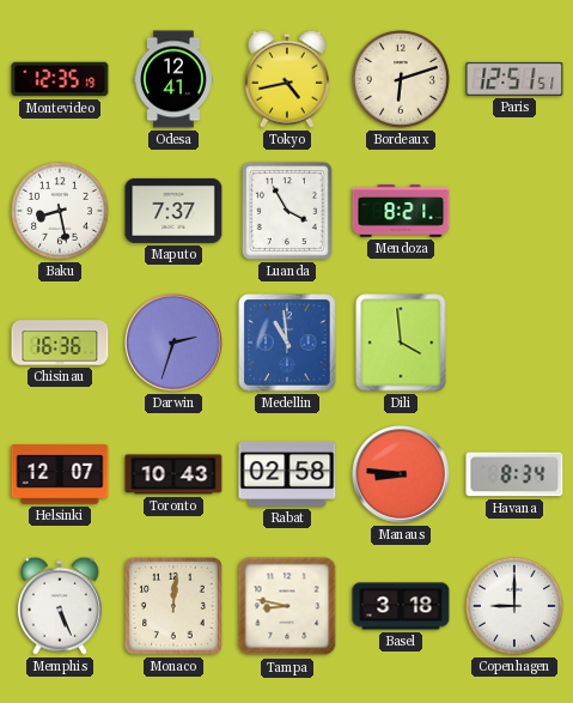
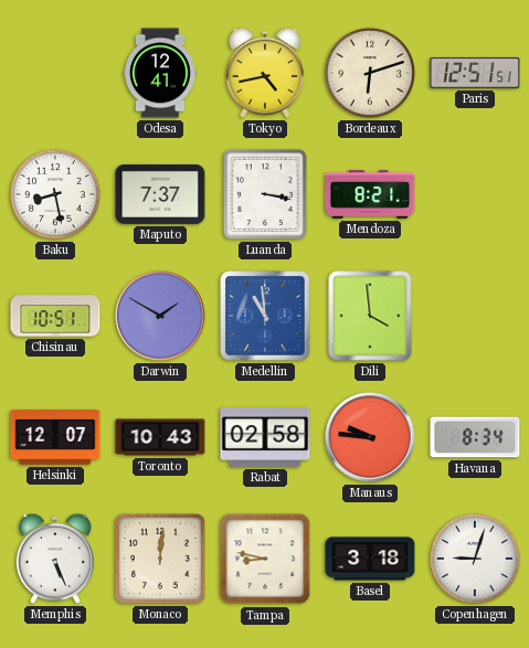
Montevideo: 12:35 -> none
Luanda: 3:55 -> 3:17
Chisinau: 16:36 -> 10:51
Darwin: 2:33 -> 1:50
Manaus: 8:46 -> 9:46
Copenhagen: 9:00 -> 9:03
